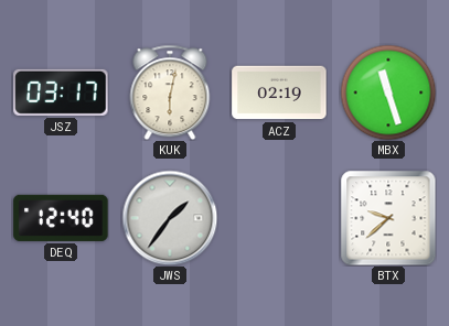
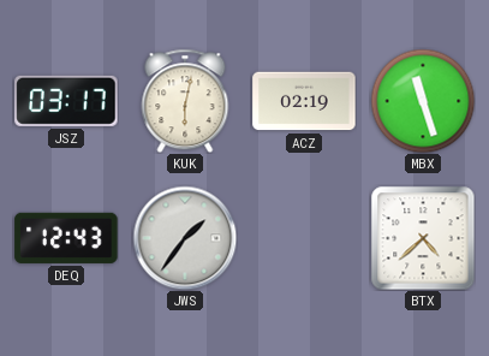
DEQ: 12:40 -> 12:43
BTX: 9:38 -> 4:38
